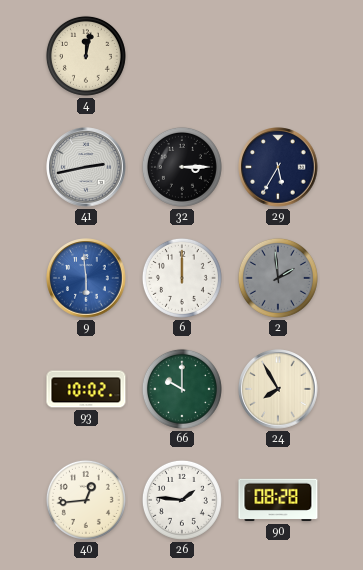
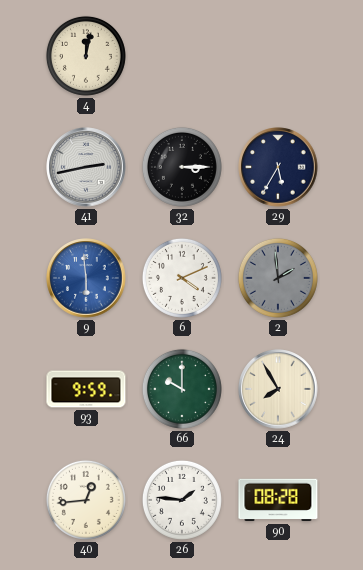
6: 12:00 -> 4:11
93: 10:02 -> 9:59
